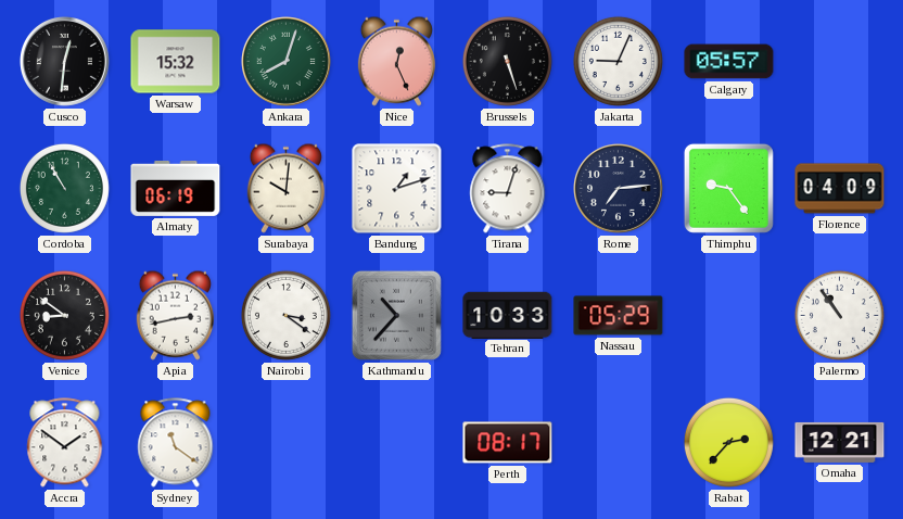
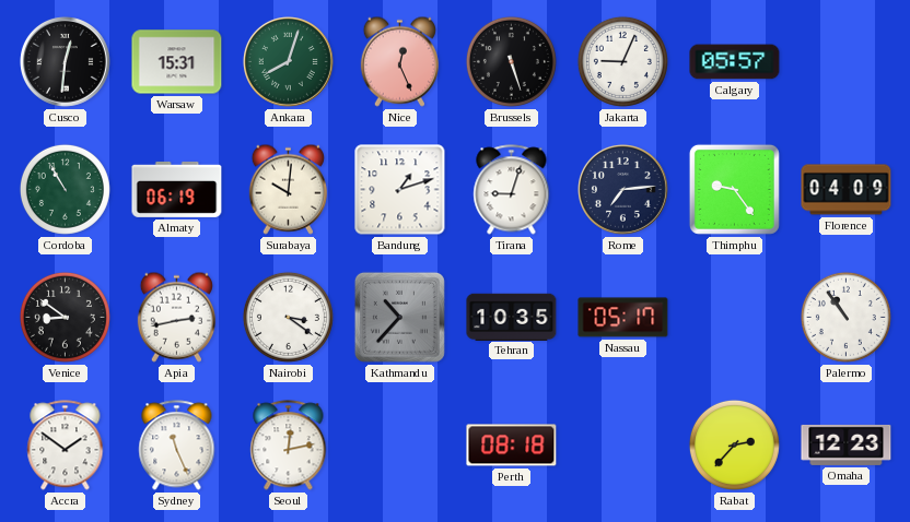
Warsaw: 15:32 -> 15:31
Tehran: 10:33 -> 10:35
Nassau: 05:29 -> 05:17
Sydney: 11:21 -> 11:26
Seoul: none -> 12:13
Perth: 08:17 -> 08:18
Omaha: 12:21 -> 12:23
